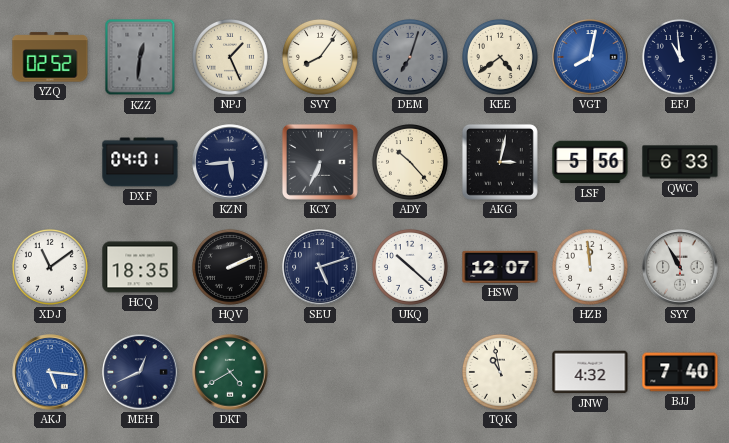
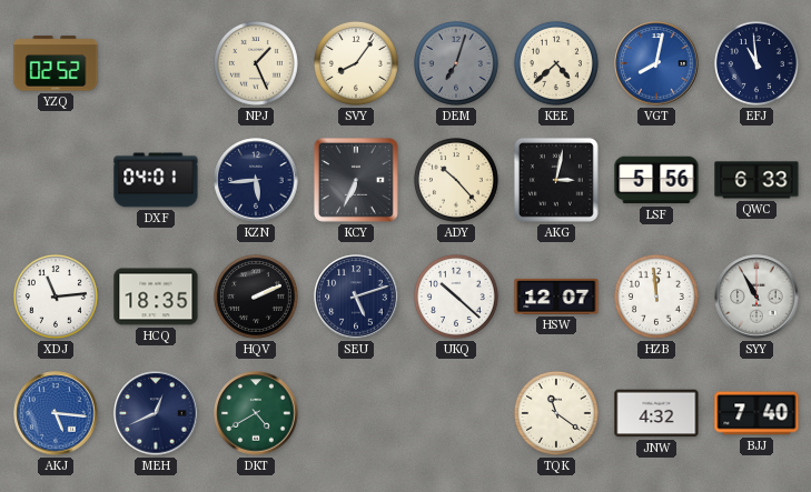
KZZ: 12:31 -> none
KEE: 4:39 -> 4:38
XDJ: 11:09 -> 11:14
TQK: 10:58 -> 11:21
